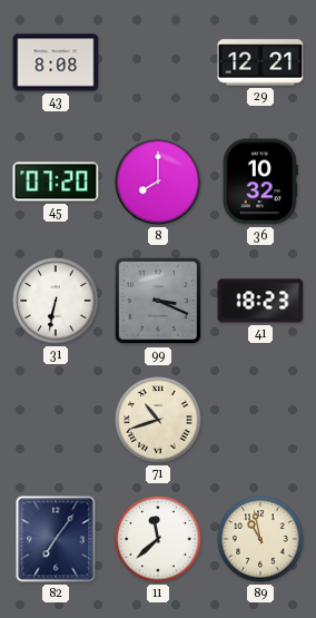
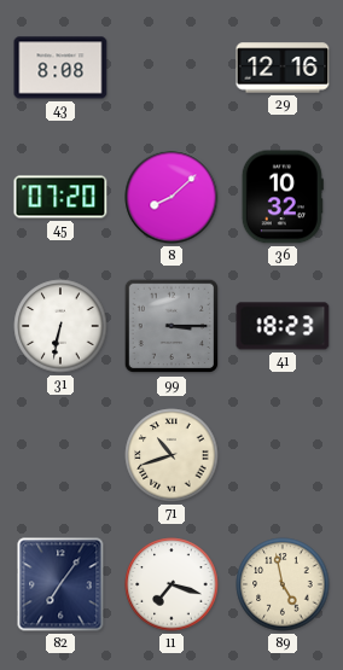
29: 12:21 -> 12:16
8: 8:00 -> 8:08
99: 3:19 -> 3:15
11: 11:38 -> 7:18
89: 10:58 -> 4:58
